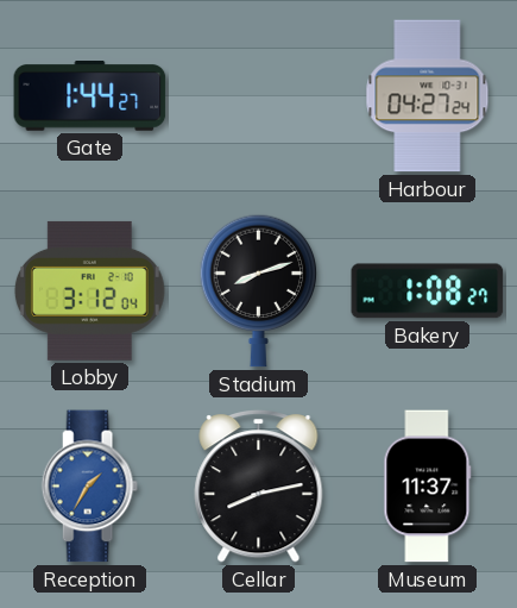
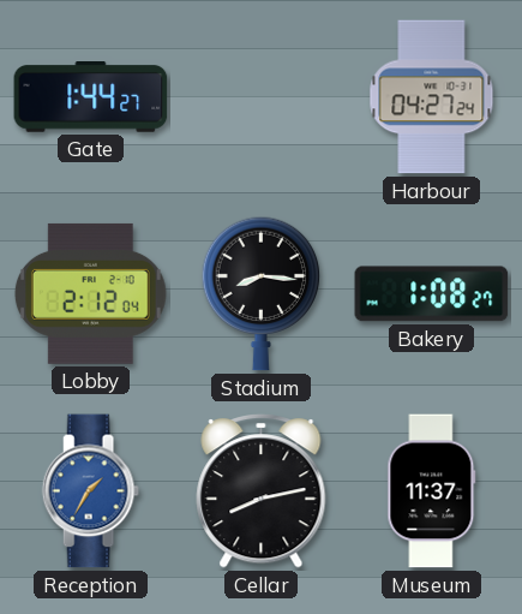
Lobby: 3:12 -> 2:12
Stadium: 8:12 -> 8:16
